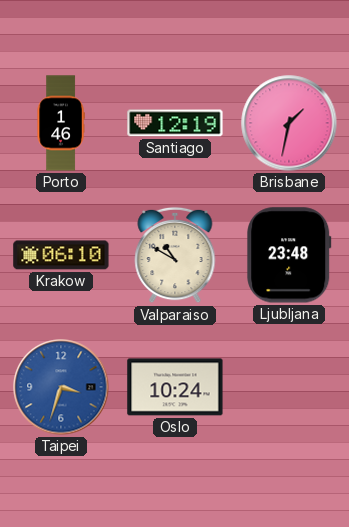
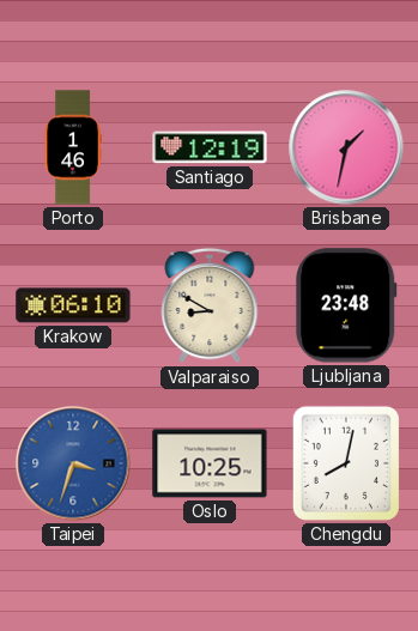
Valparaiso: 10:50 -> 8:50
Oslo: 10:24 -> 10:25
Chengdu: none -> 8:02
